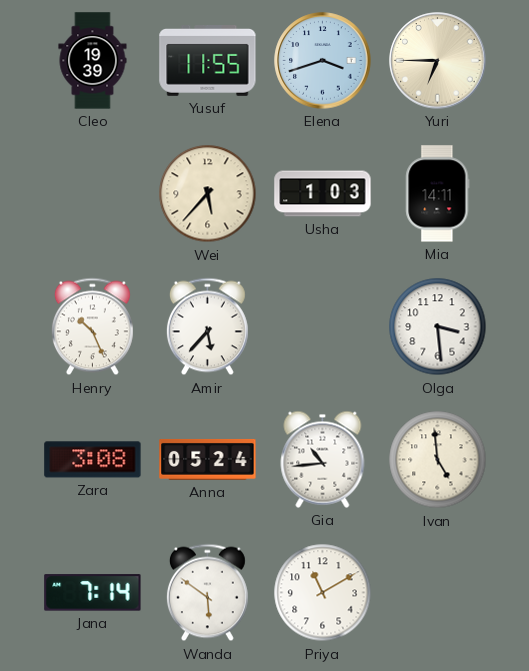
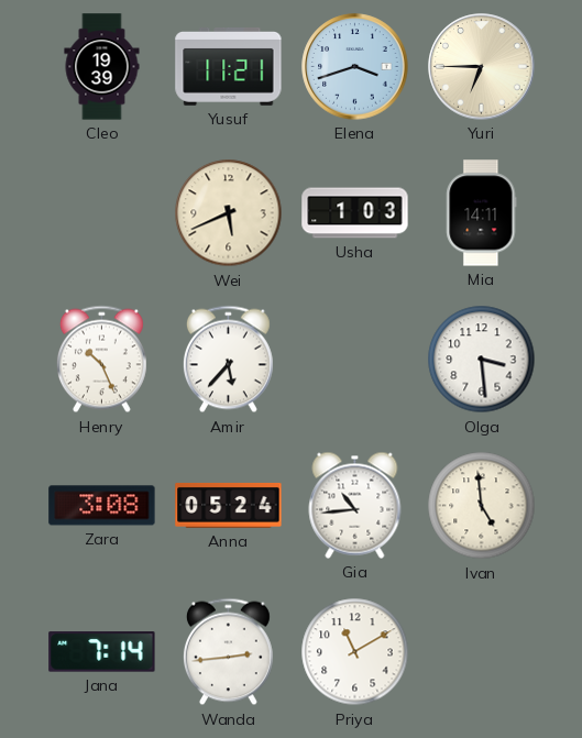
Yusuf: 11:55 -> 11:21
Wei: 5:37 -> 5:41
Wanda: 5:51 -> 2:44
